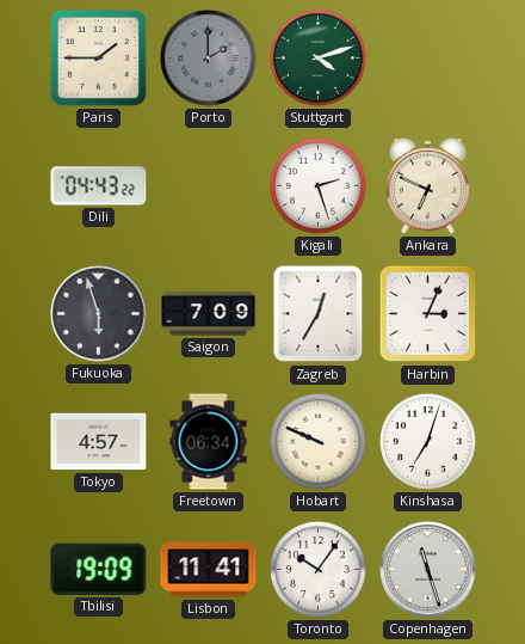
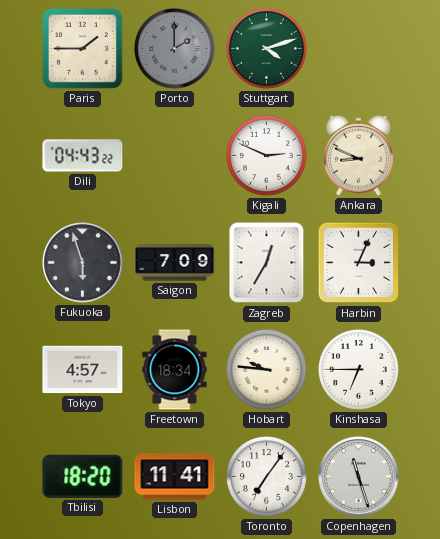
Kigali: 2:27 -> 2:49
Ankara: 6:49 -> 8:49
Freetown: 06:34 -> 18:34
Hobart: 9:49 -> 9:46
Kinshasa: 7:03 -> 6:45
Tbilisi: 19:09 -> 18:20
Toronto: 10:06 -> 7:06
